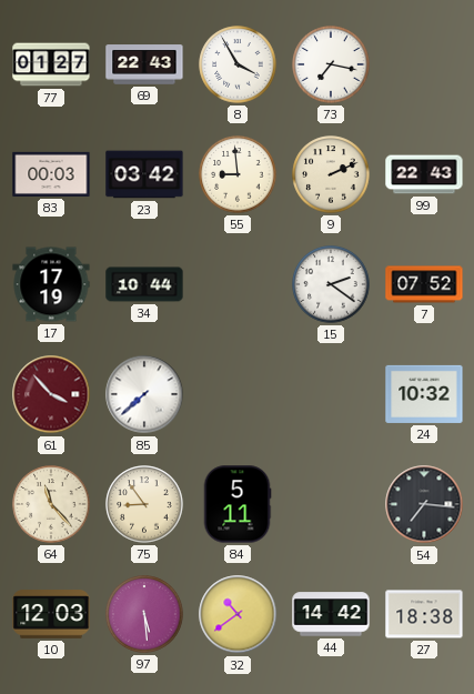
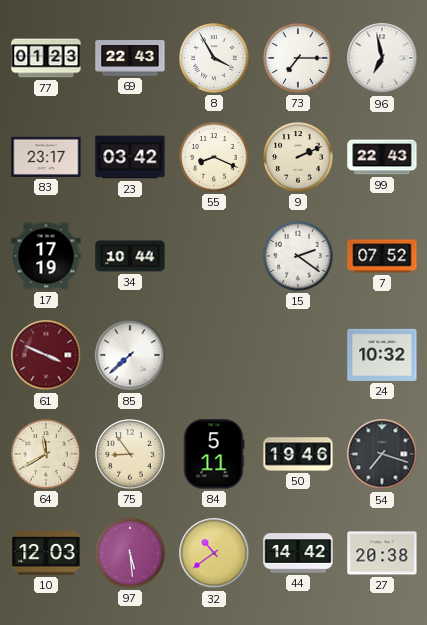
77: 01:27 -> 01:23
73: 7:17 -> 7:15
96: none -> 6:58
83: 00:03 -> 23:17
55: 8:59 -> 8:19
61: 3:53 -> 3:49
64: 11:23 -> 11:40
50: none -> 19:46
54: 7:16 -> 7:18
27: 18:38 -> 20:38
